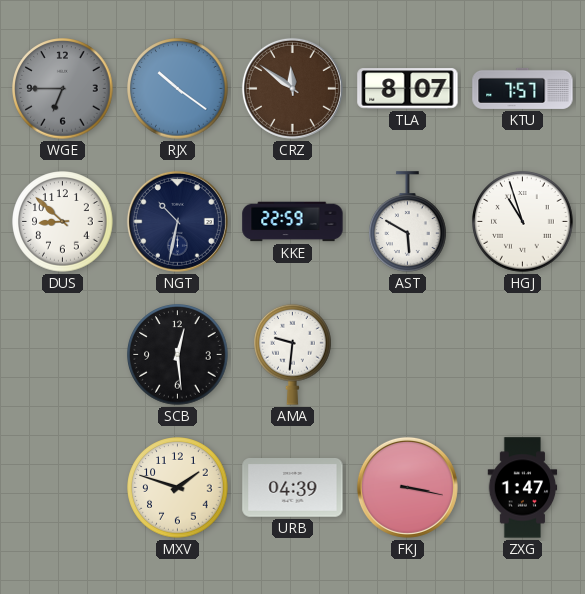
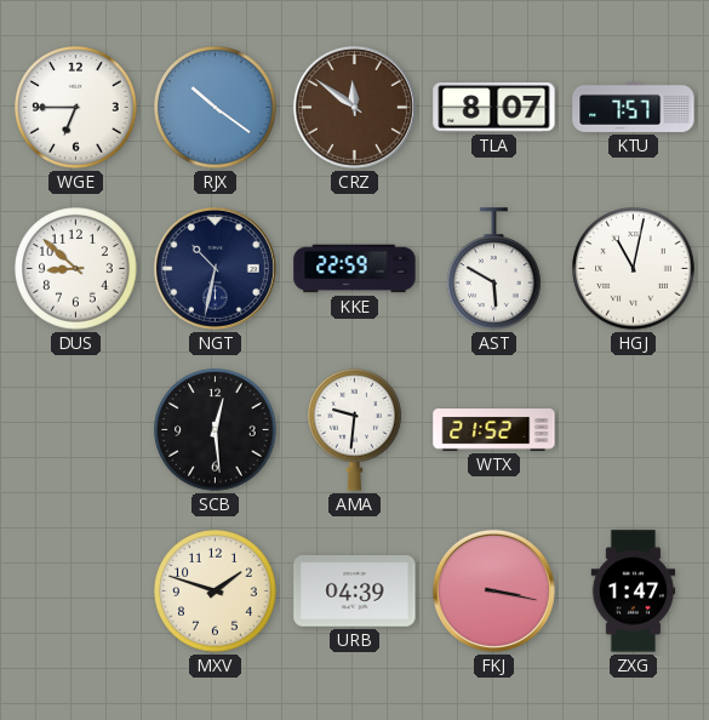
WGE dial: grey -> white
HGJ: 10:57 -> 11:02
WTX: none -> 21:52
